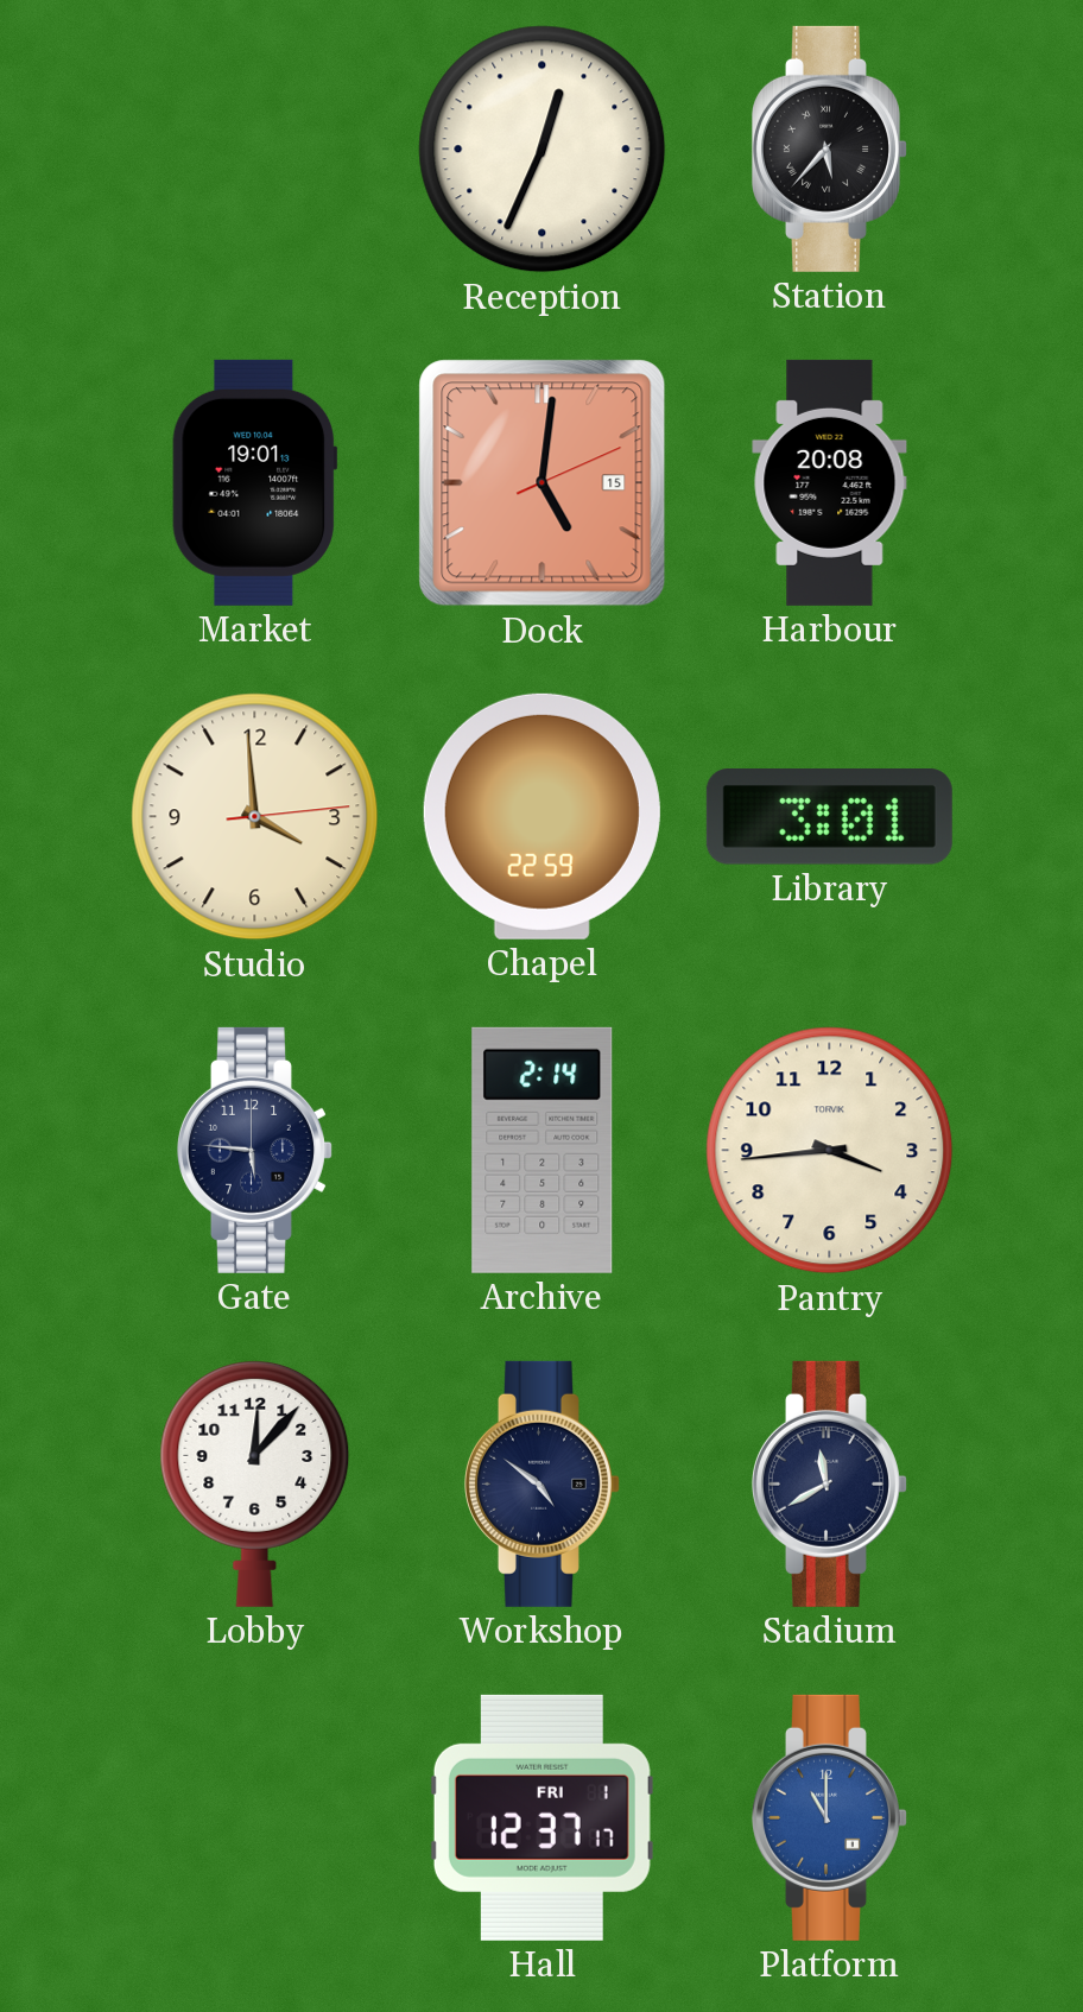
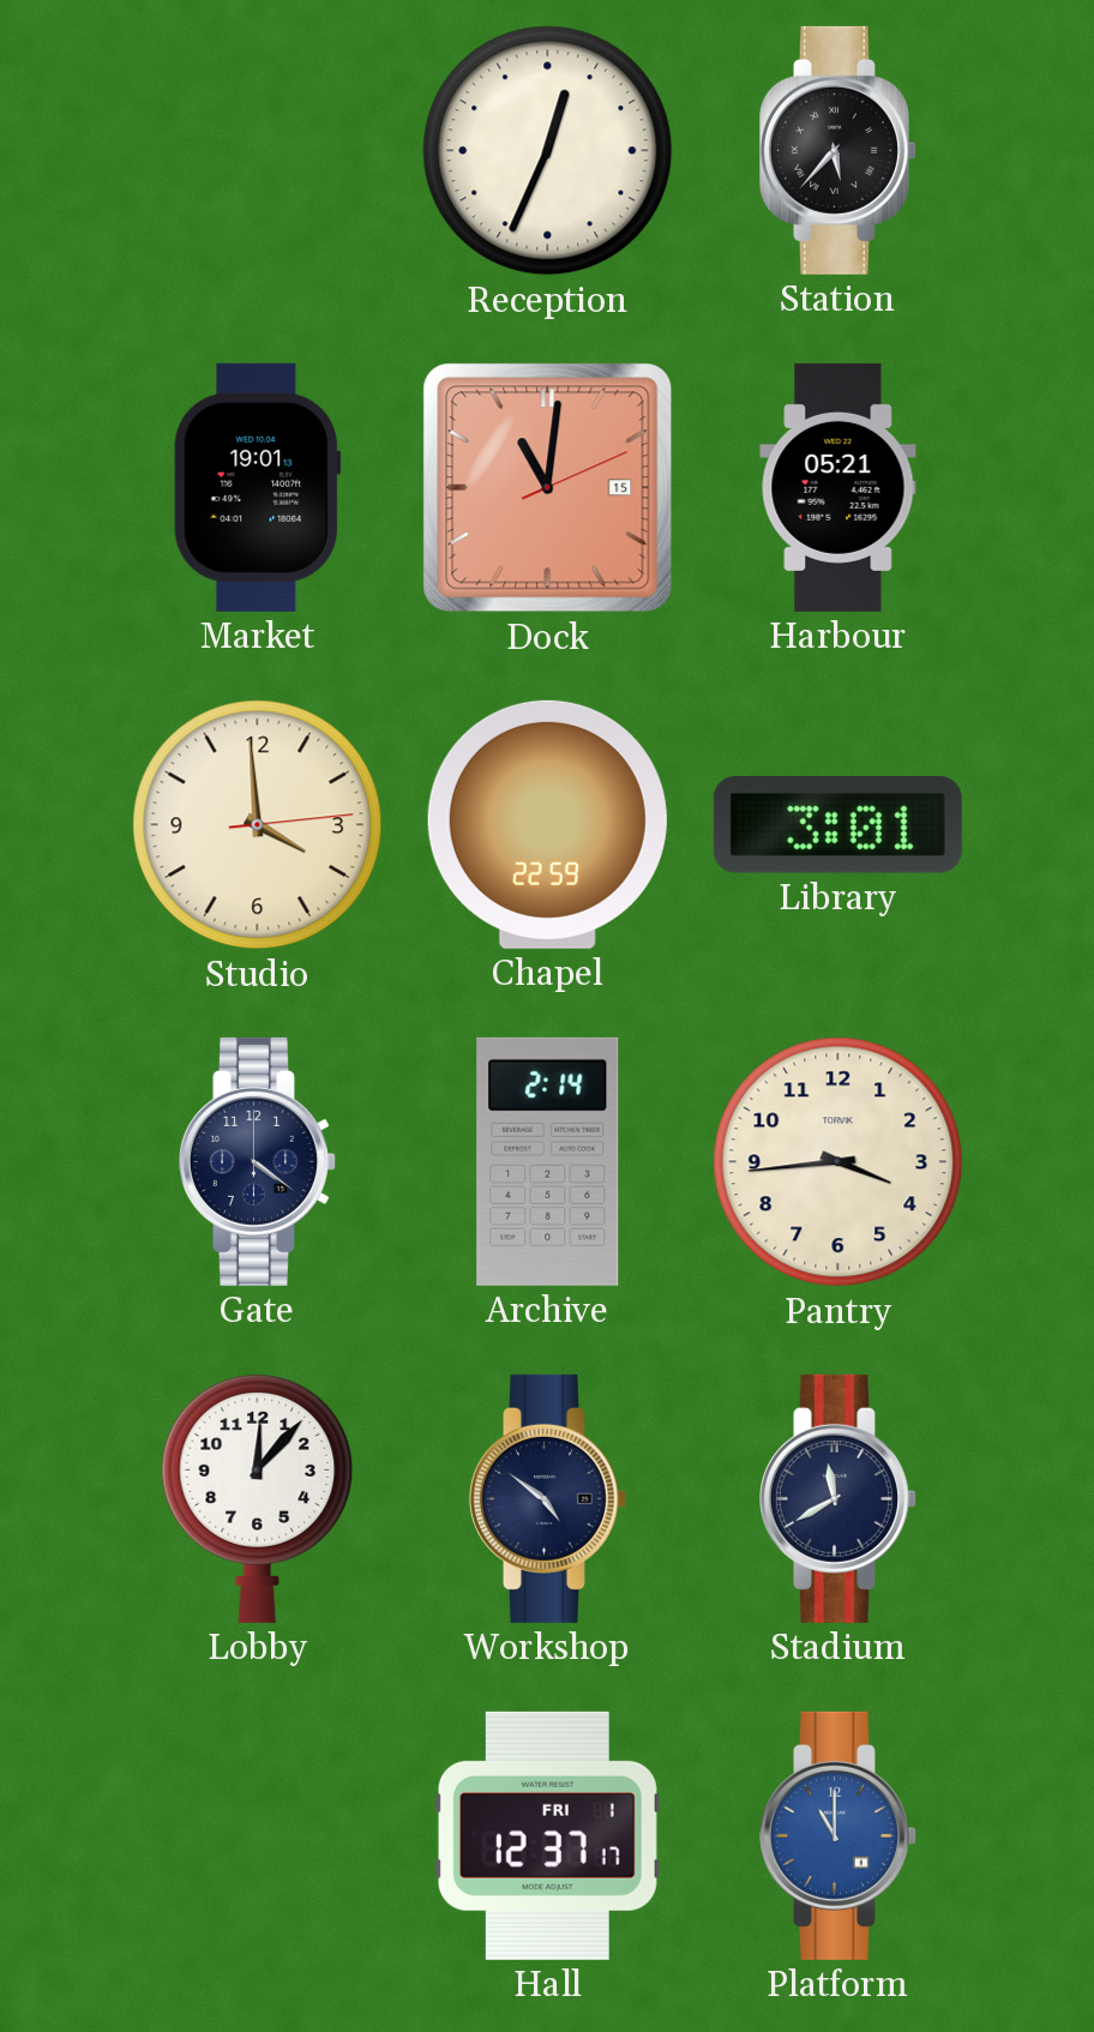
Dock: 5:01 -> 11:01
Harbour: 20:08 -> 05:21
Gate: 5:46 -> 4:21
